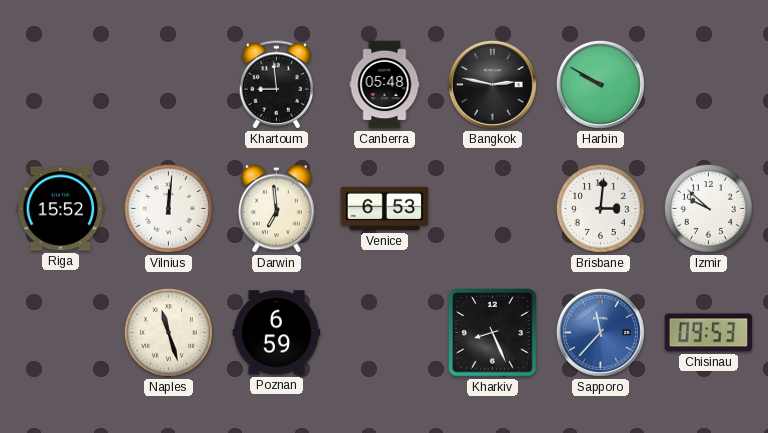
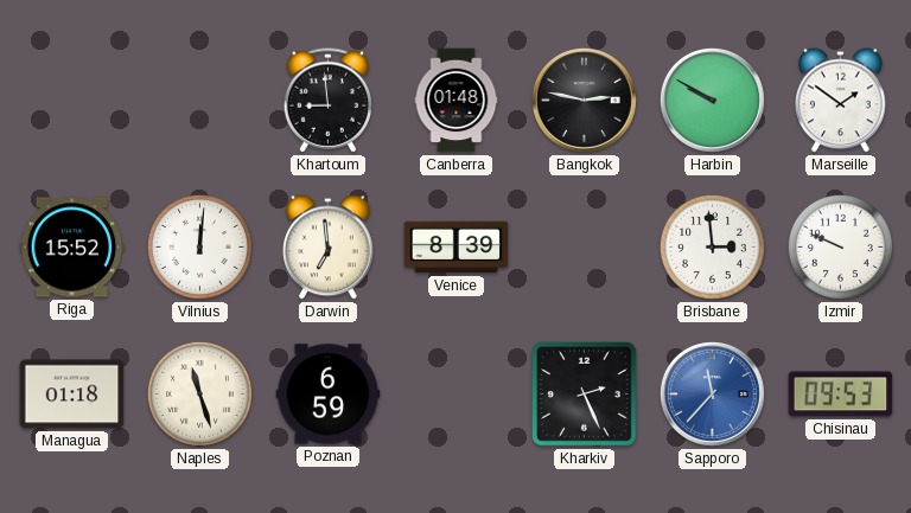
Canberra: 05:48 -> 01:48
Marseille: none -> 1:51
Venice: 6:53 -> 8:39
Brisbane: 3:01 -> 2:59
Izmir: 9:52 -> 9:49
Managua: none -> 01:18
Kharkiv: 8:26 -> 2:26
